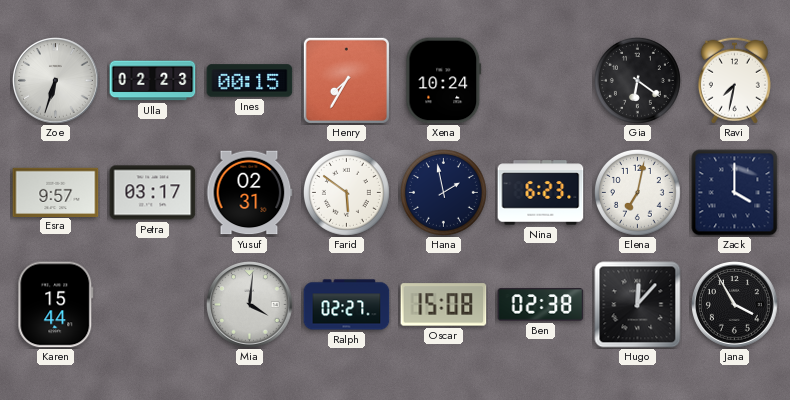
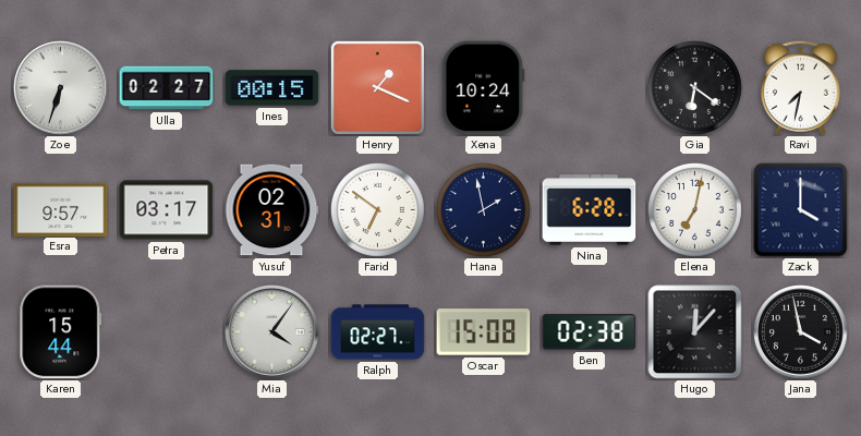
Ulla: 02:23 -> 02:27
Henry: 7:35 -> 1:19
Farid: 5:51 -> 6:51
Nina: 6:23 -> 6:28
Mia: 4:01 -> 4:06
Jana: 3:55 -> 3:58
